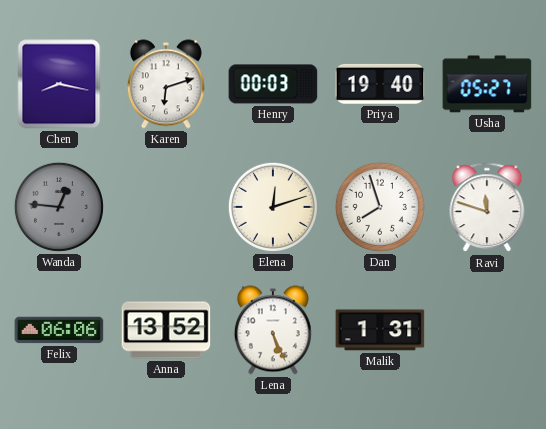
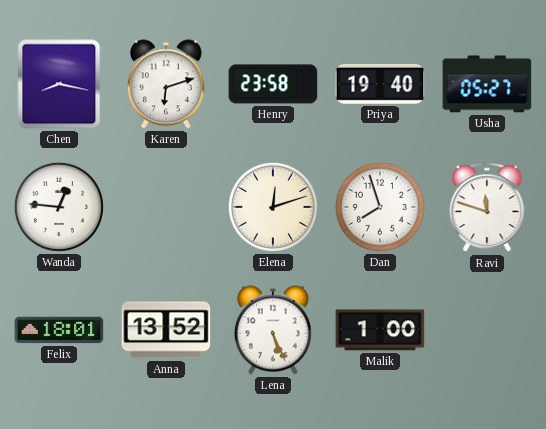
Henry: 00:03 -> 23:58
Wanda dial: grey -> white
Felix: 06:06 -> 18:01
Malik: 1:31 -> 1:00
